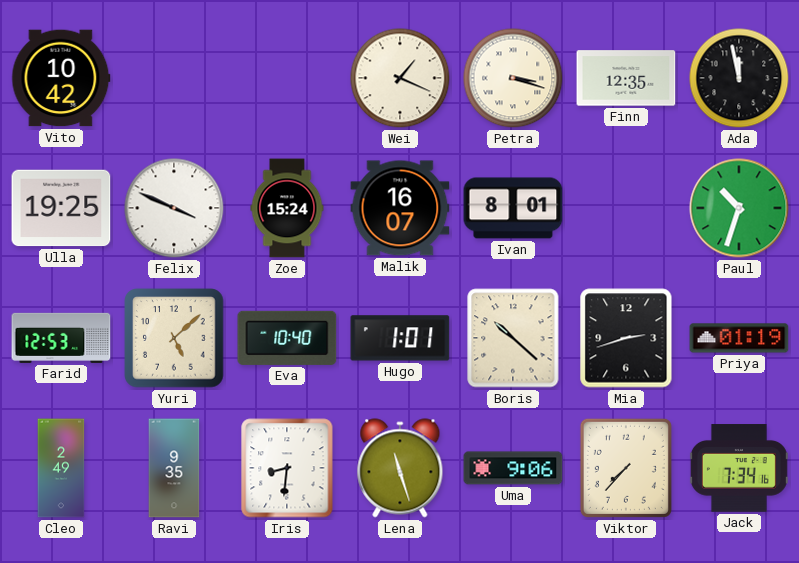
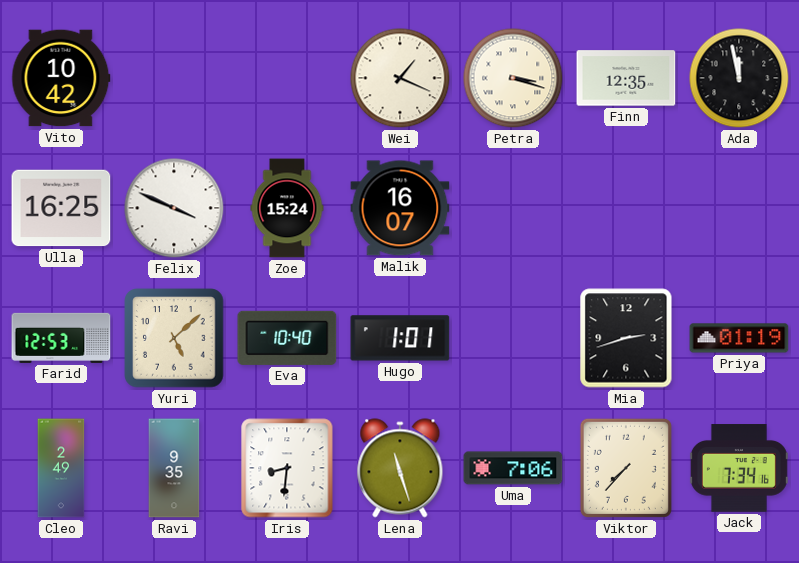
Ulla: 19:25 -> 16:25
Ivan: 8:01 -> none
Paul: 10:33 -> none
Boris: 10:22 -> none
Uma: 9:06 -> 7:06
